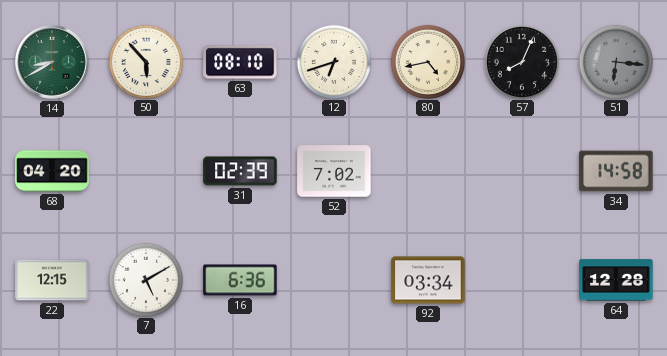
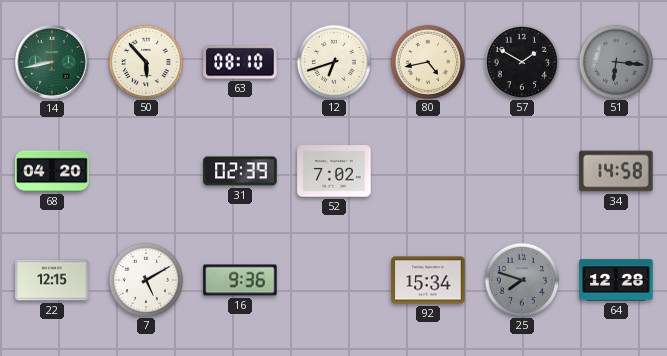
14: 8:40 -> 8:43
57: 8:04 -> 1:50
16: 6:36 -> 9:36
92: 03:34 -> 15:34
25: none -> 7:48
